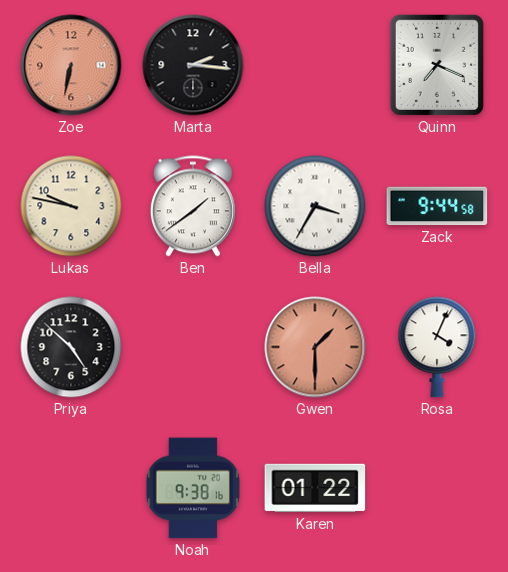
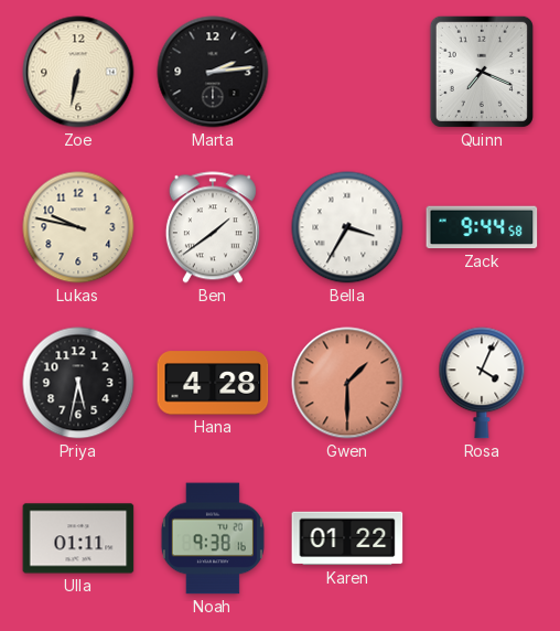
Zoe dial: salmon -> cream
Marta: 2:16 -> 2:14
Priya: 4:52 -> 5:32
Hana: none -> 4:28
Ulla: none -> 01:11
